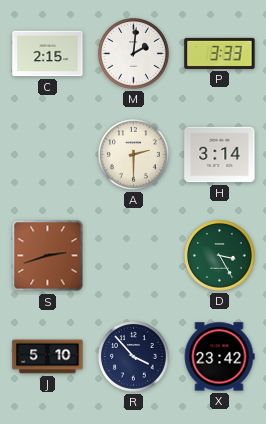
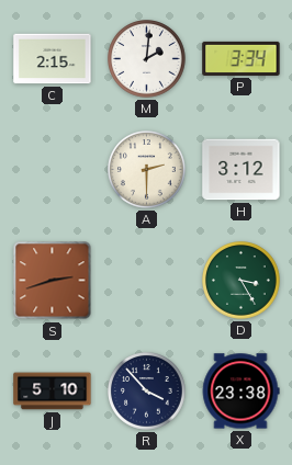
P: 3:33 -> 3:34
H: 3:14 -> 3:12
X: 23:42 -> 23:38
